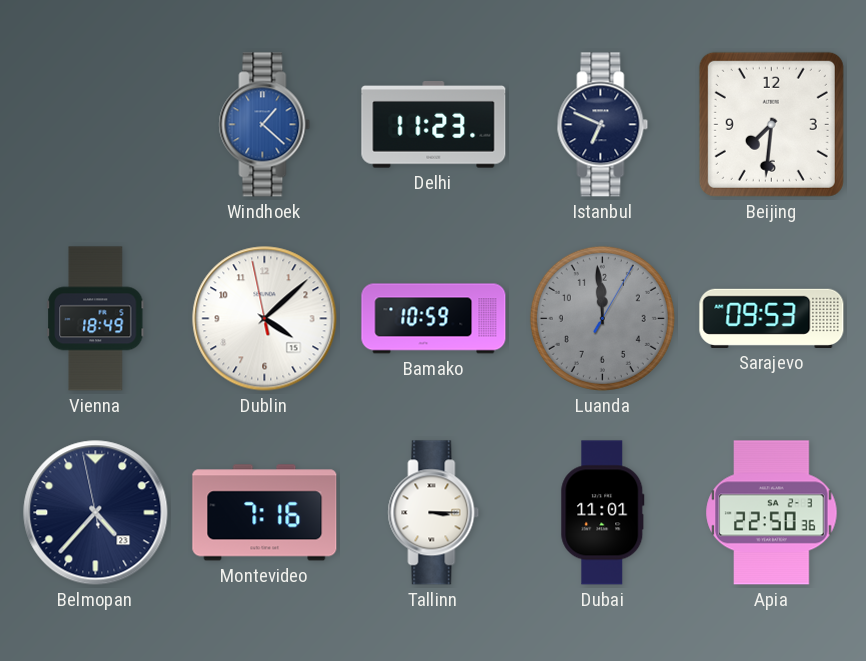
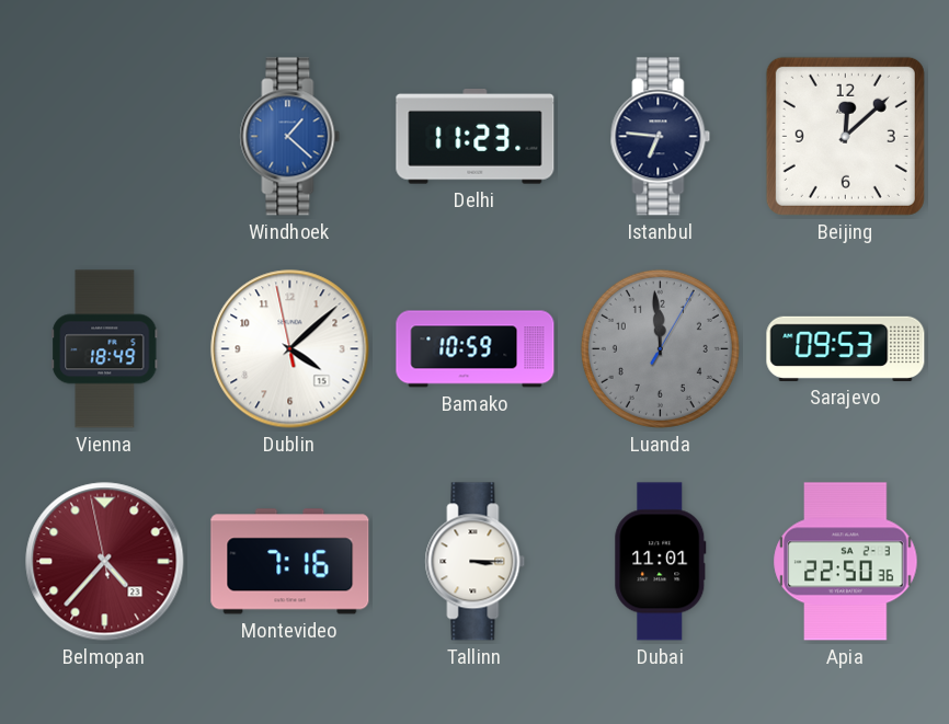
Istanbul: 6:49 -> 6:46
Beijing: 7:31 -> 12:08
Belmopan dial: navy -> burgundy
